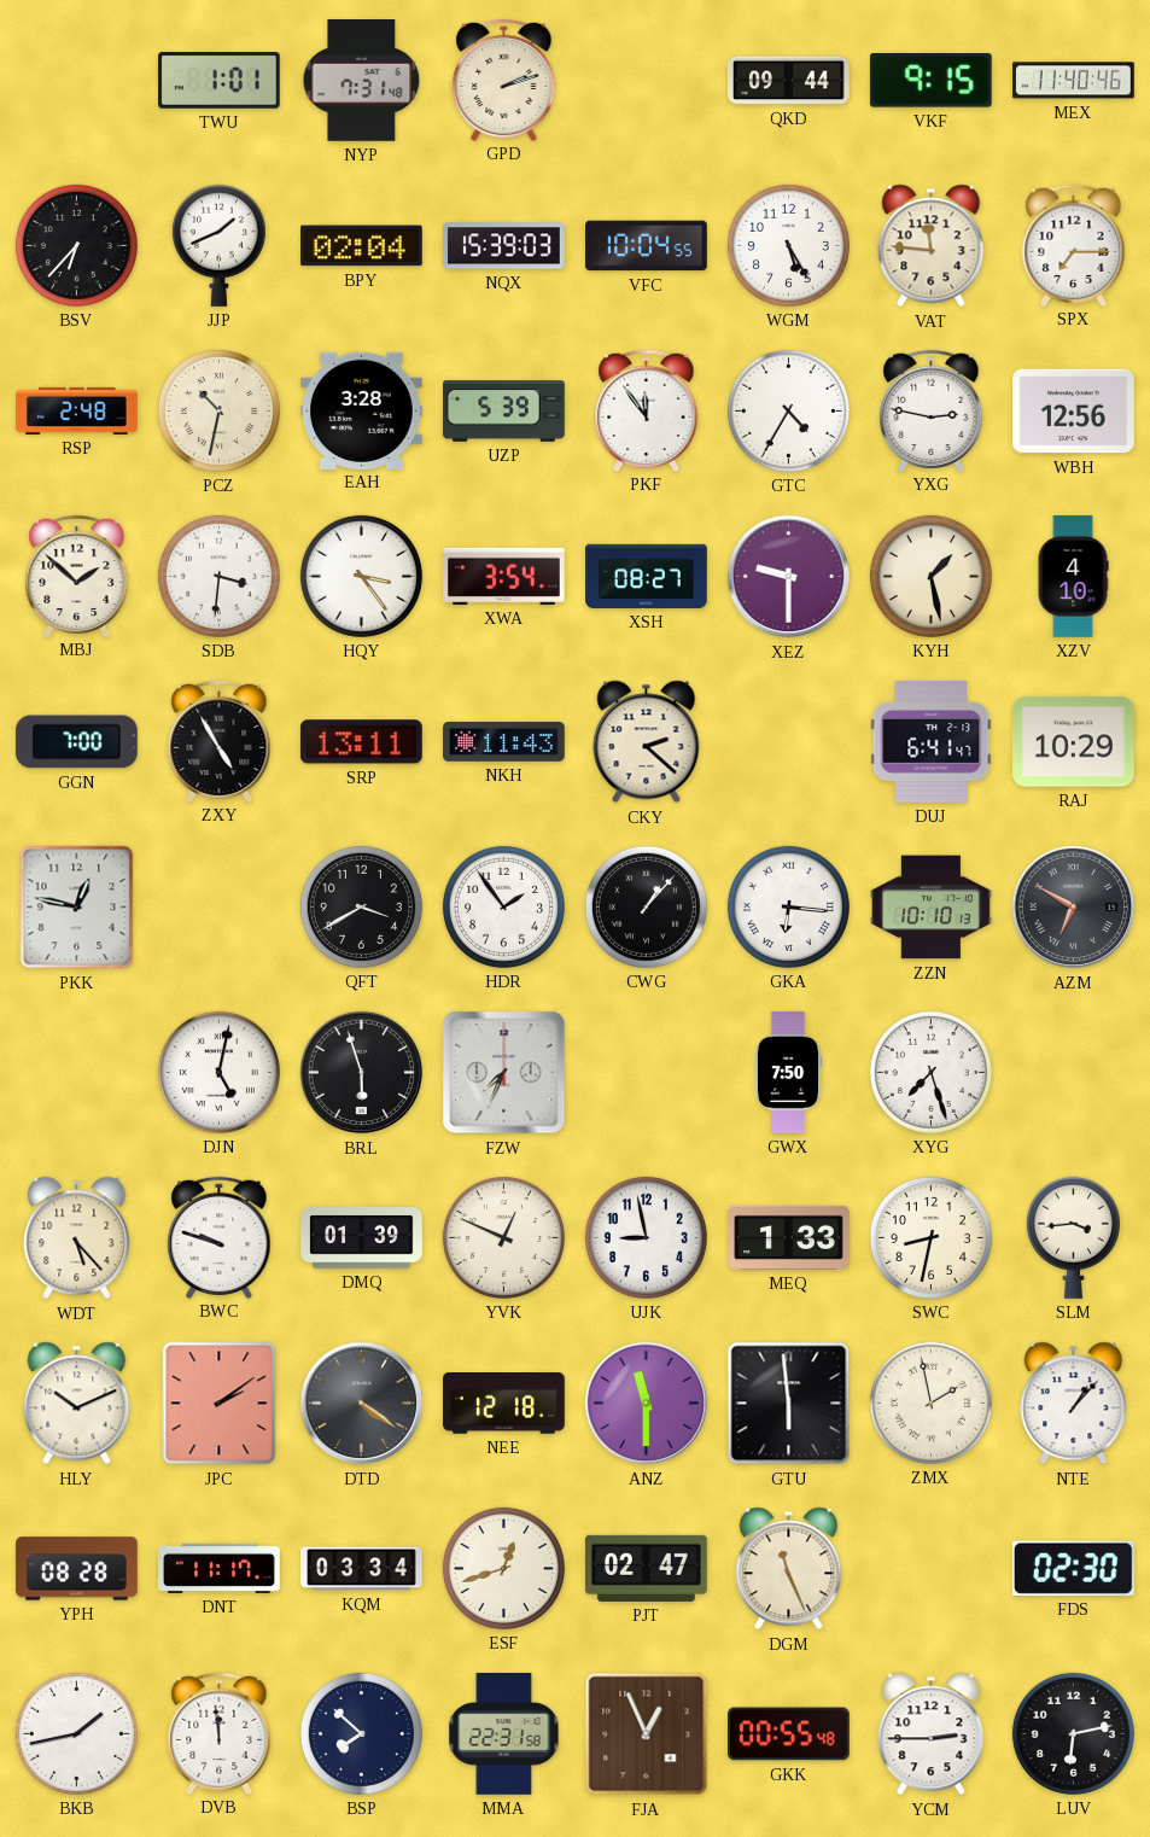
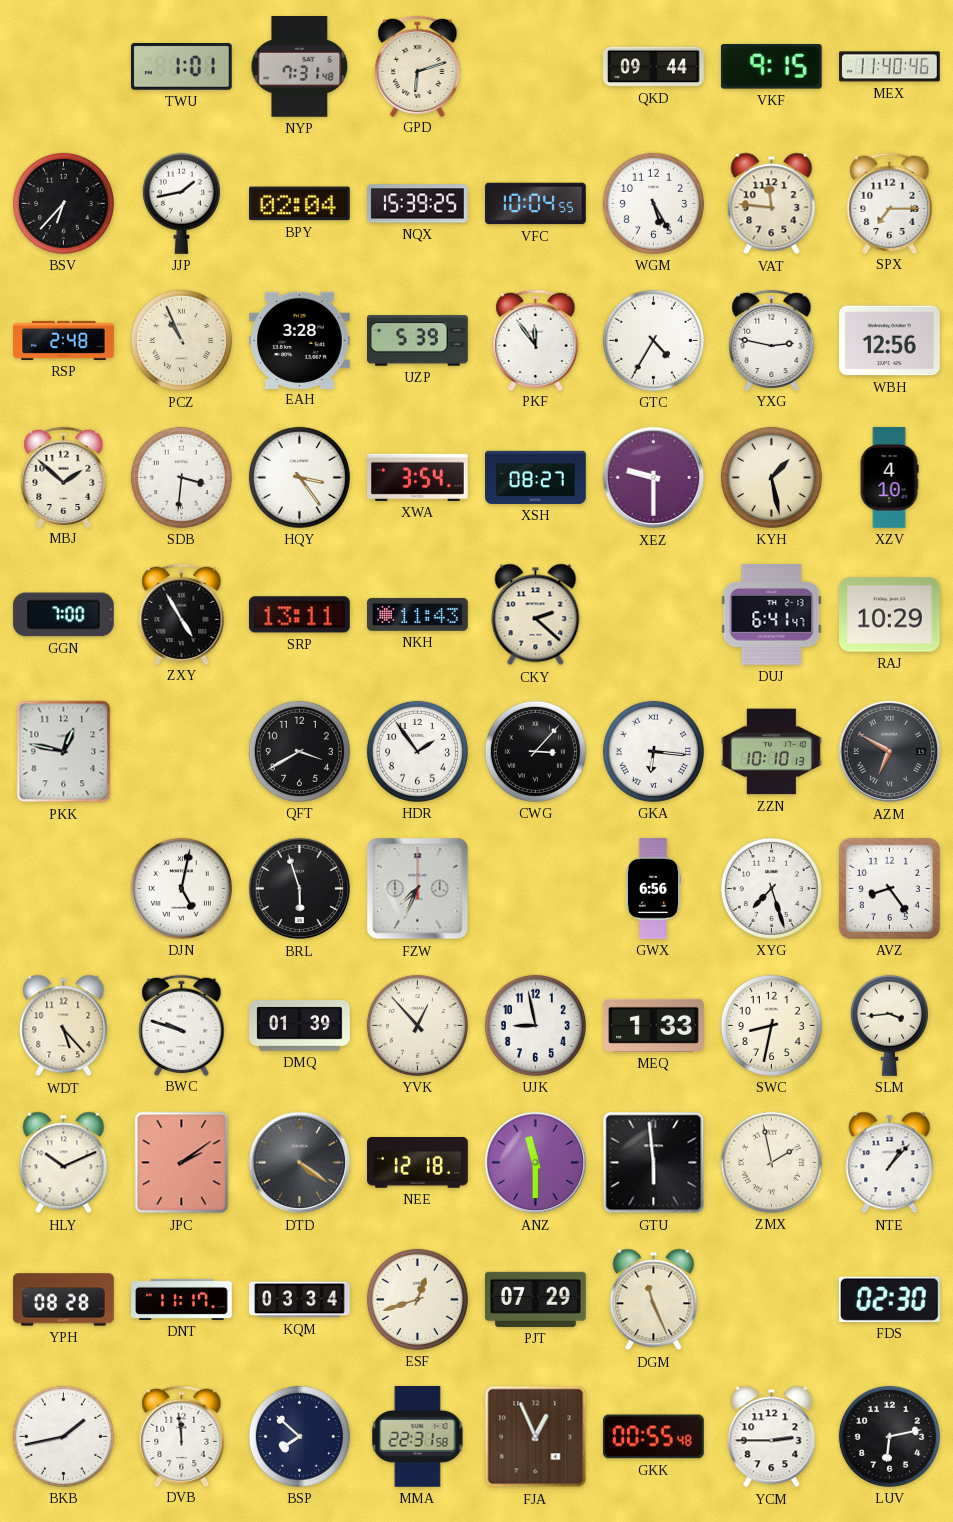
GPD: 2:12 -> 6:12
JJP: 1:41 -> 1:43
NQX: 15:39:03 -> 15:39:25
PCZ: 10:32 -> 10:56
CWG: 1:07 -> 3:07
GWX: 7:50 -> 6:56
AVZ: none -> 8:24
YVK: 12:49 -> 12:53
PJT: 02:47 -> 07:29
